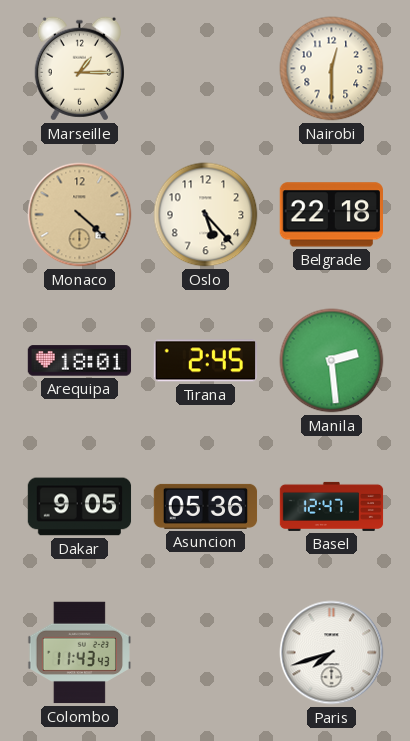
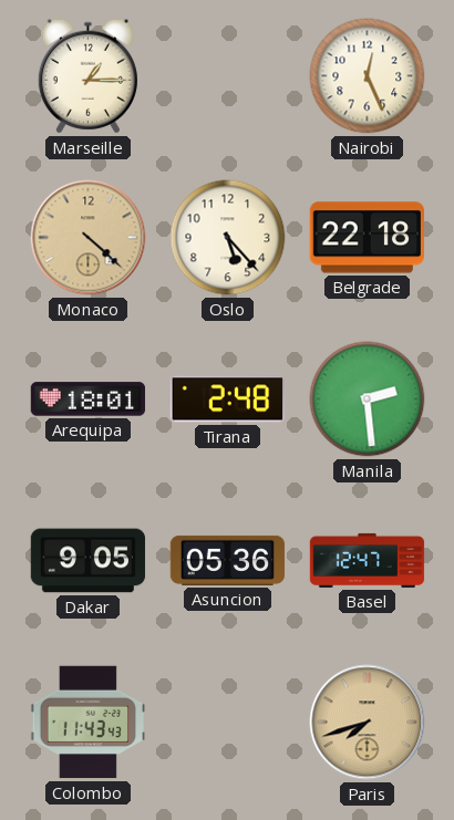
Nairobi: 12:30 -> 12:26
Tirana: 2:45 -> 2:48
Paris dial: white -> champagne
